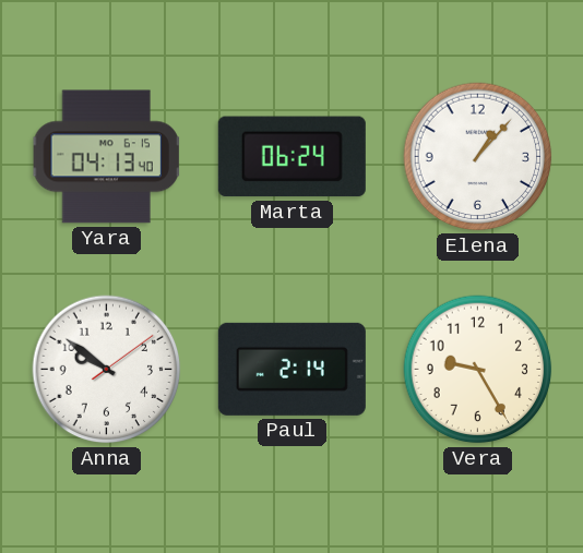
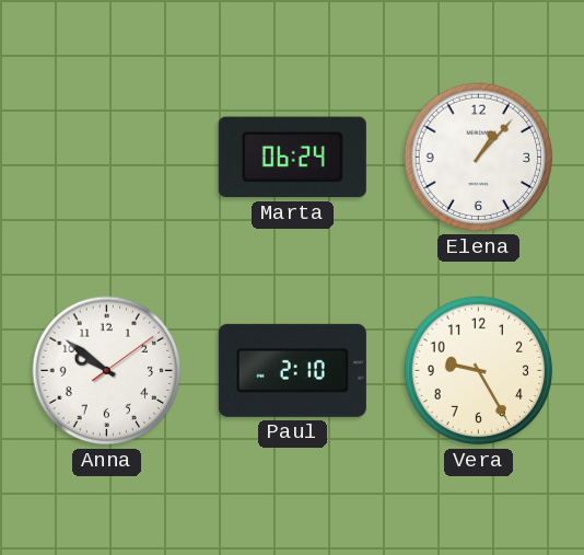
Yara: 04:13 -> none
Paul: 2:14 -> 2:10
